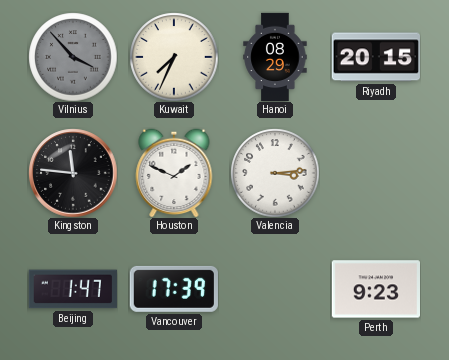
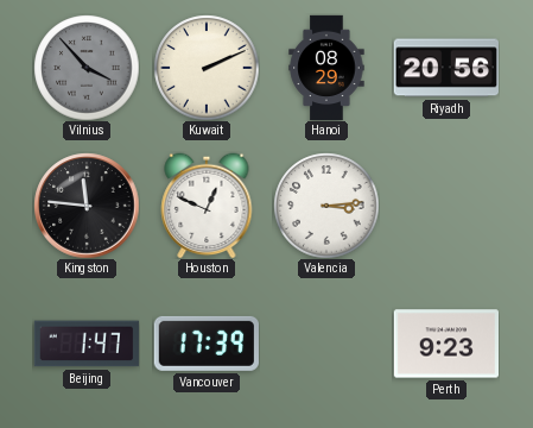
Kuwait: 7:34 -> 2:11
Riyadh: 20:15 -> 20:56
Houston: 1:49 -> 12:49
